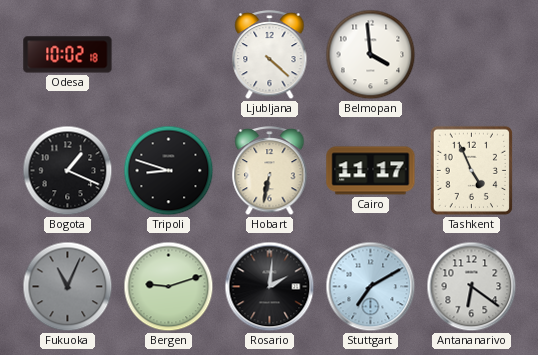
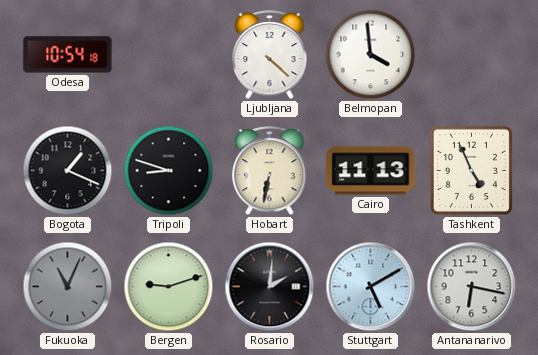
Odesa: 10:02 -> 10:54
Cairo: 11:17 -> 11:13
Stuttgart: 7:10 -> 5:10
Antananarivo: 6:21 -> 6:17
